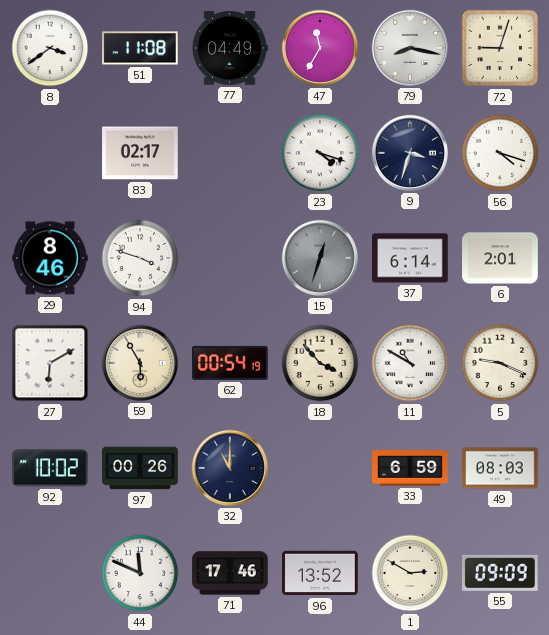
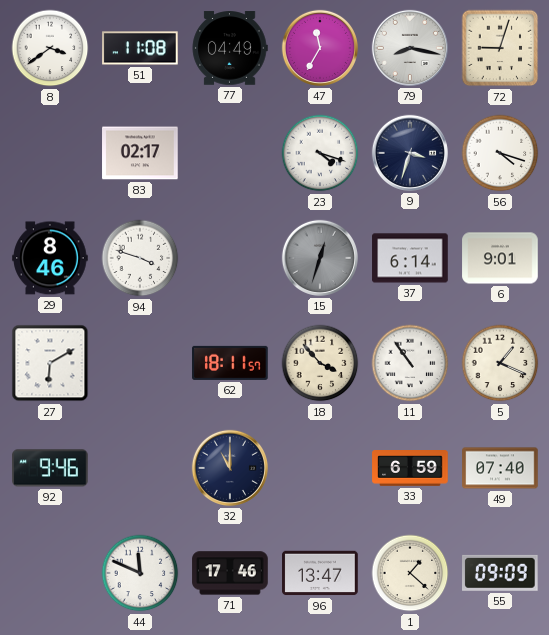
6: 2:01 -> 9:01
59: 5:55 -> none
62: 00:54 -> 18:11
11: 10:50 -> 10:54
5: 9:19 -> 1:19
92: 10:02 -> 9:46
97: 00:26 -> none
49: 08:03 -> 07:40
96: 13:52 -> 13:47
1: 2:50 -> 1:22
